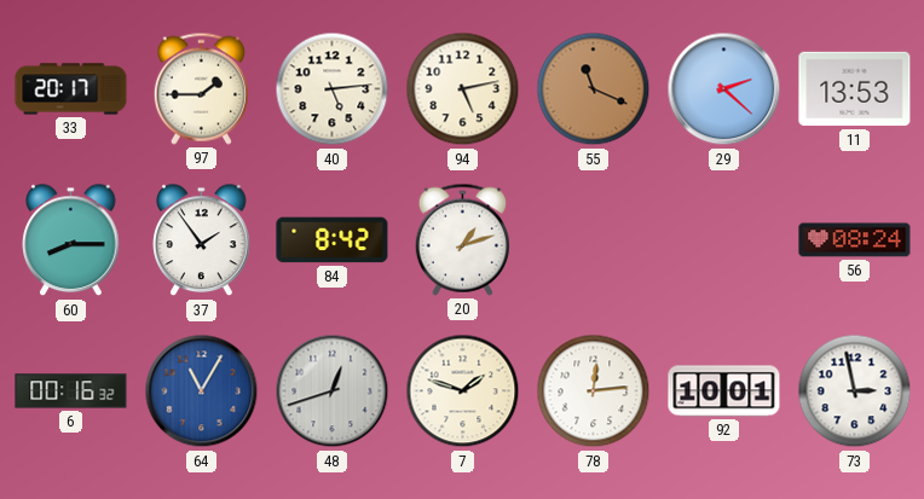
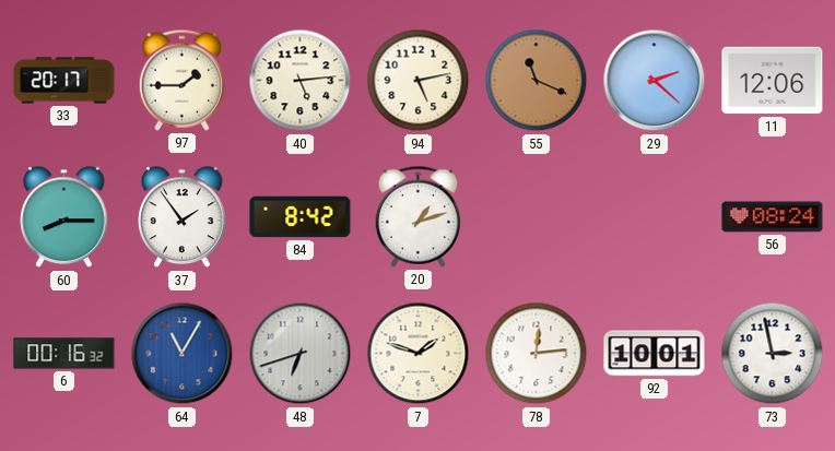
11: 13:53 -> 12:06
48: 12:42 -> 6:42
